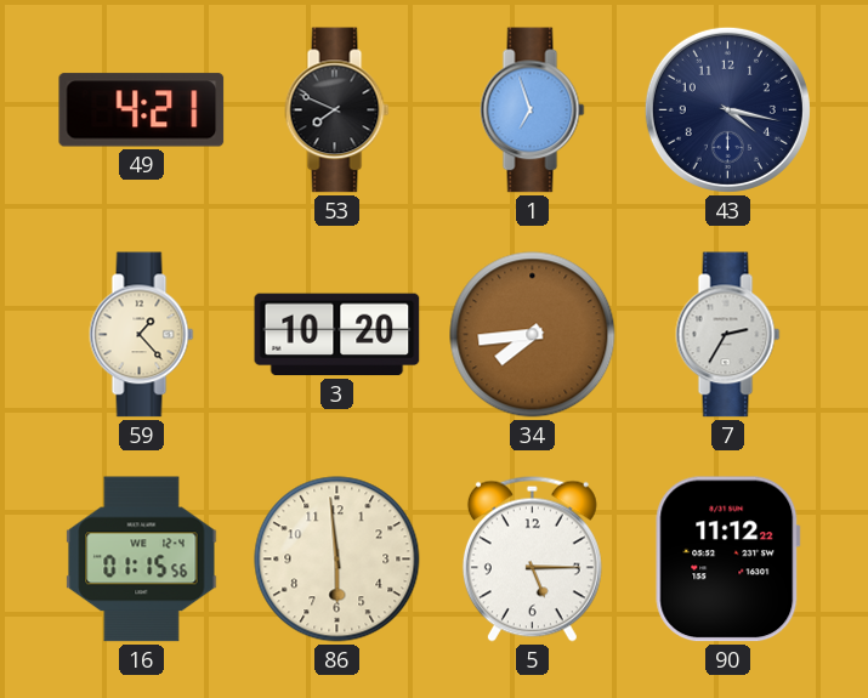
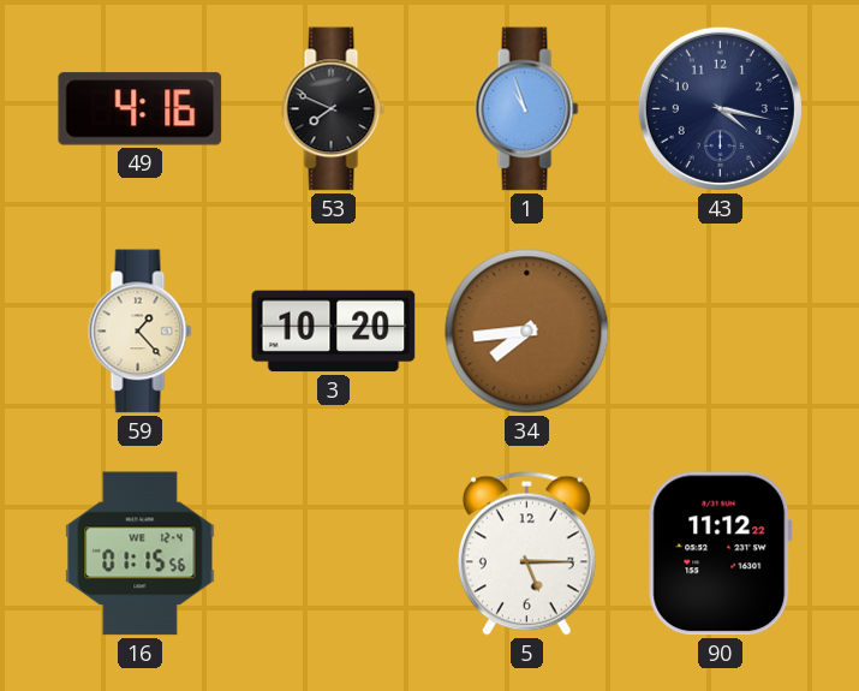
49: 4:21 -> 4:16
1: 6:57 -> 10:57
7: 2:35 -> none
86: 5:59 -> none
